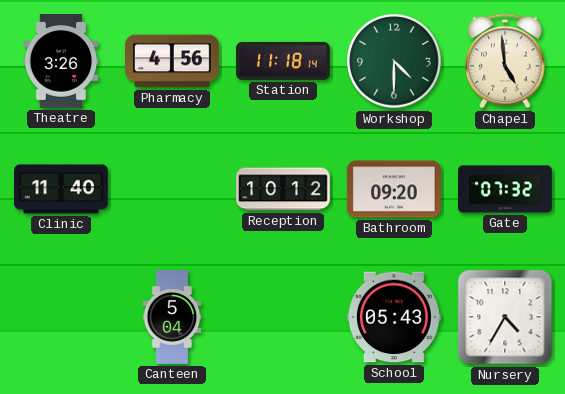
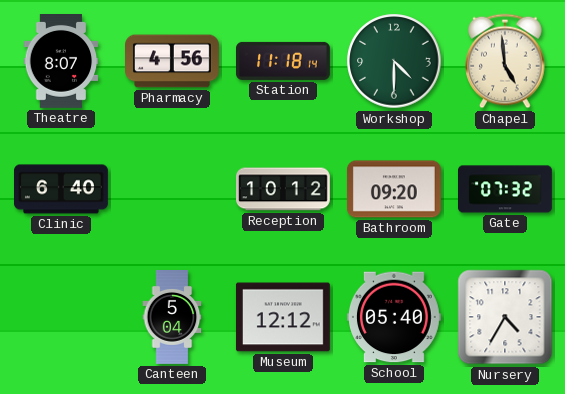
Theatre: 3:26 -> 8:07
Clinic: 11:40 -> 6:40
Museum: none -> 12:12
School: 05:43 -> 05:40
